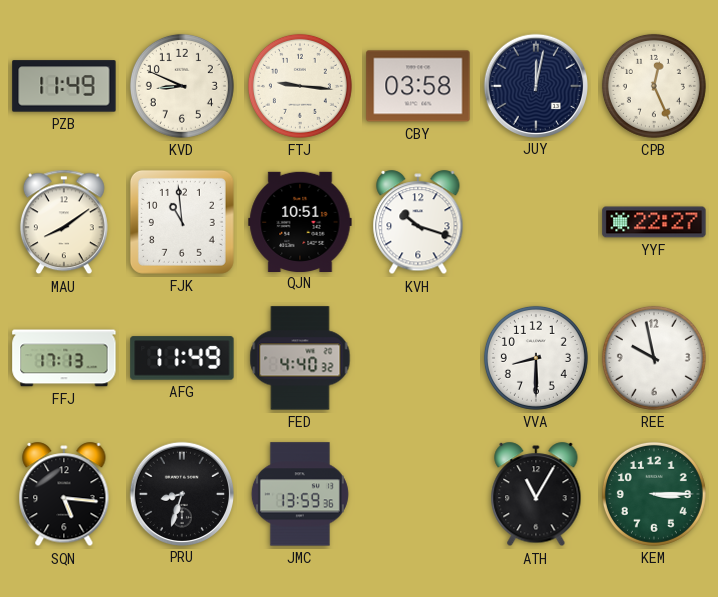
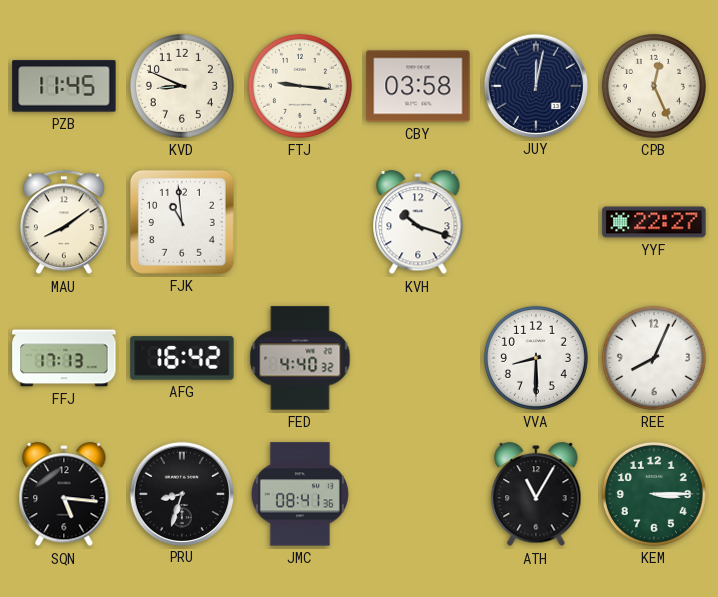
PZB: 11:49 -> 11:45
QJN: 10:51 -> none
AFG: 11:49 -> 16:42
REE: 9:58 -> 8:04
JMC: 13:59 -> 08:41
